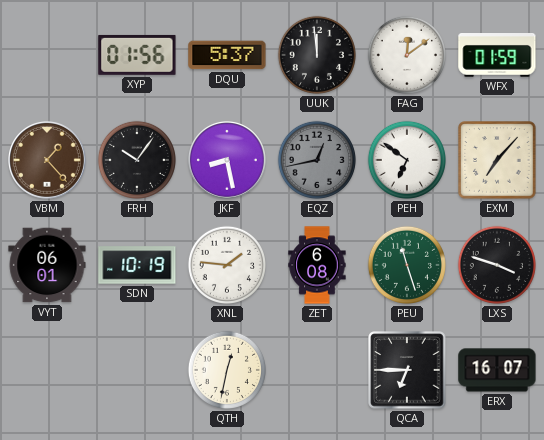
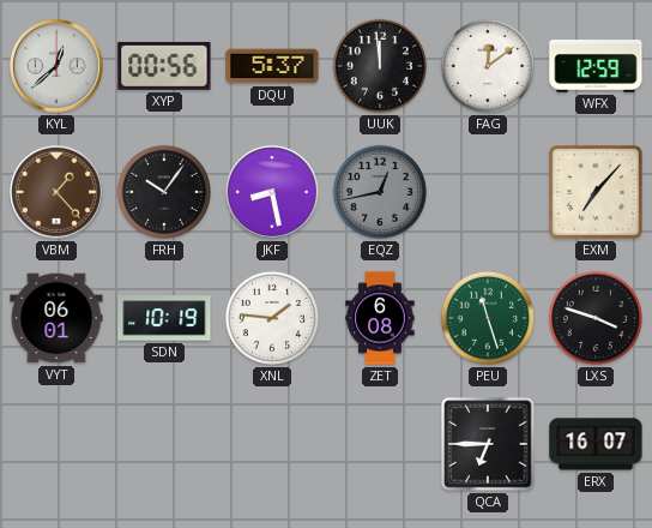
KYL: none -> 12:38
XYP: 01:56 -> 00:56
WFX: 01:59 -> 12:59
PEH: 6:51 -> none
QTH: 12:32 -> none
